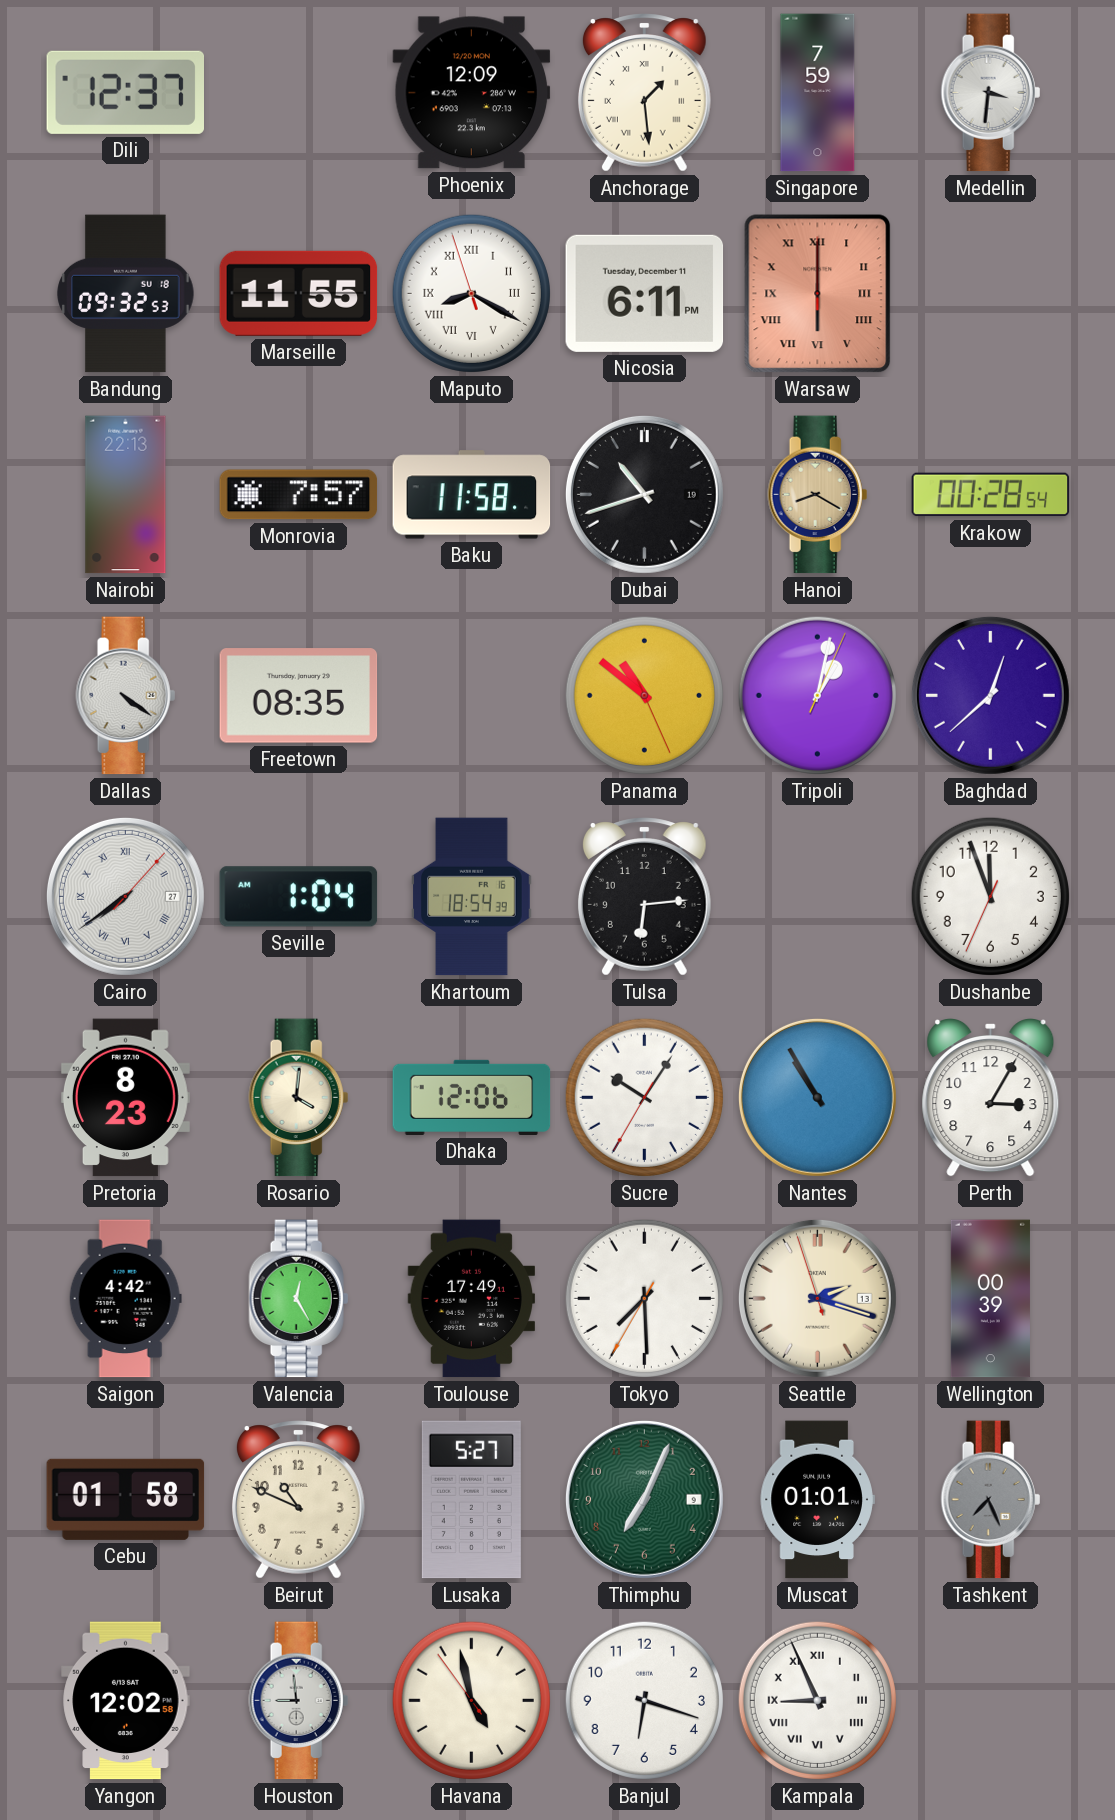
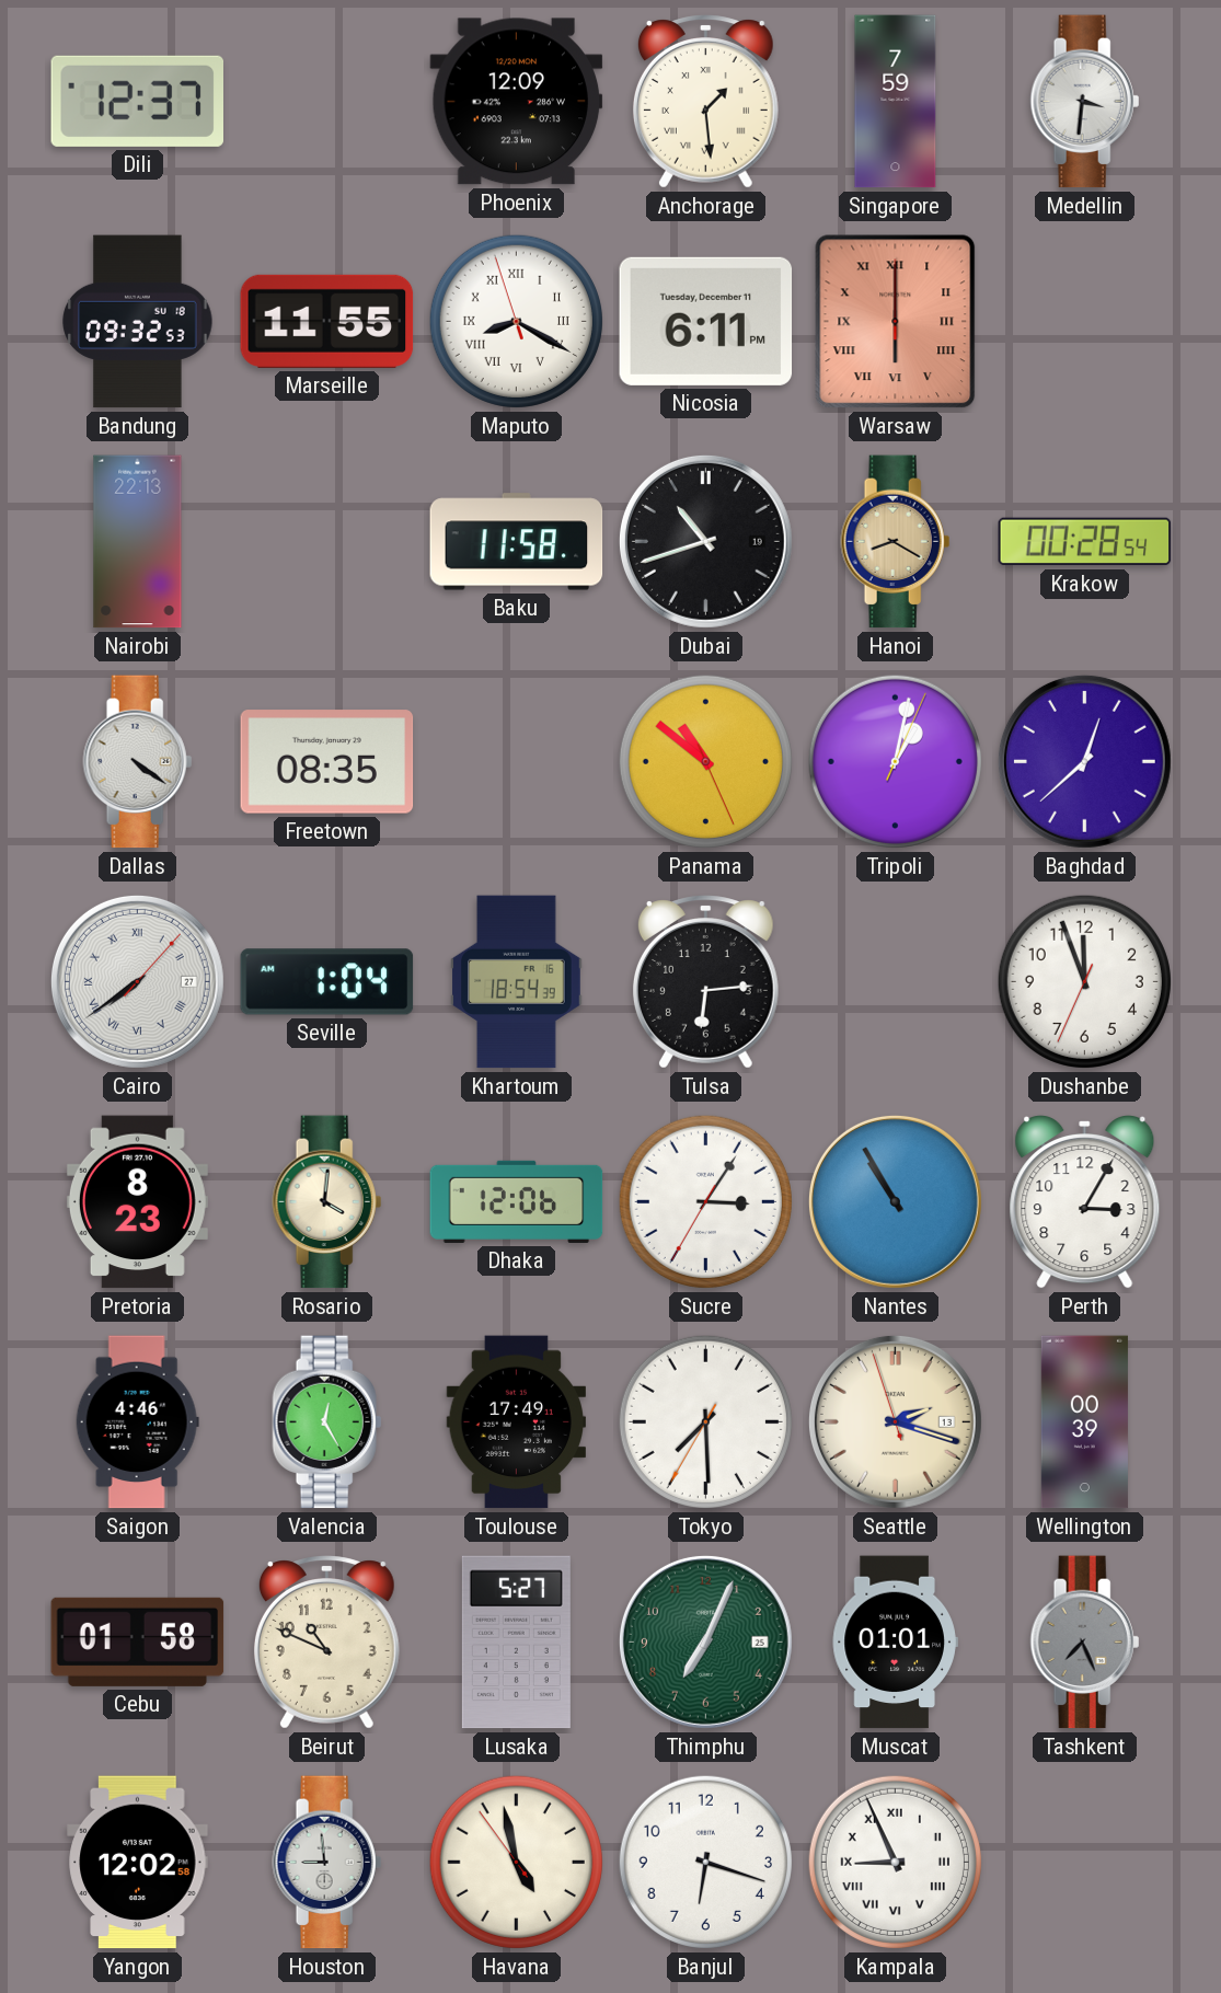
Monrovia: 7:57 -> none
Sucre: 10:05 -> 3:05
Saigon: 4:42 -> 4:46
Thimphu date: 9 -> 25
